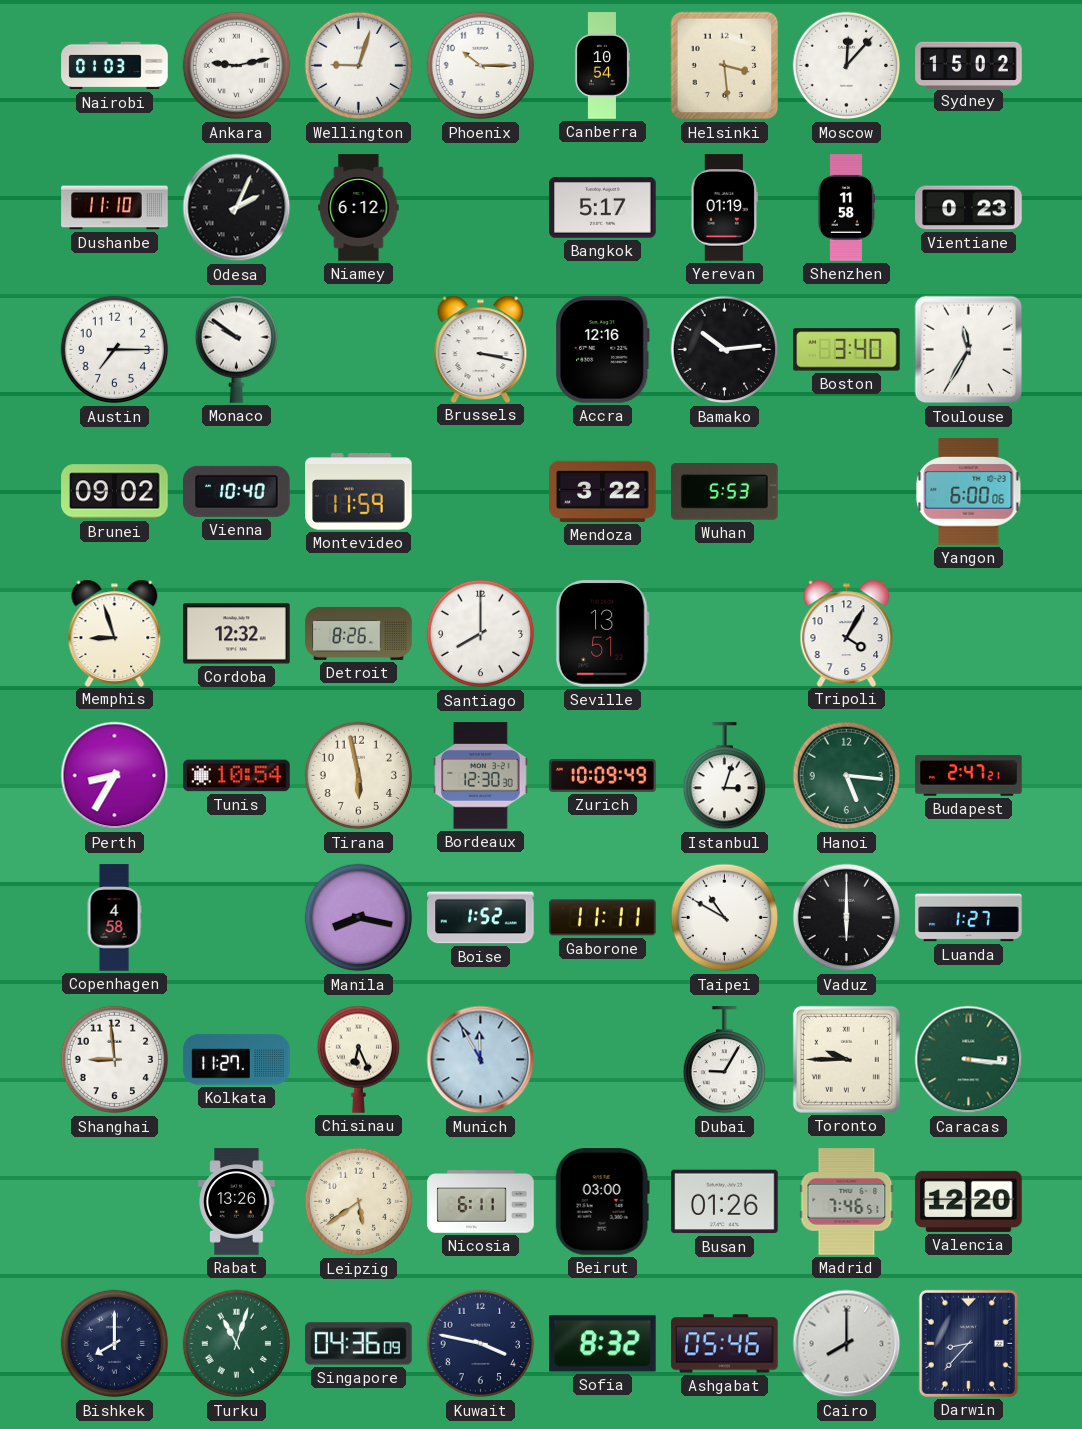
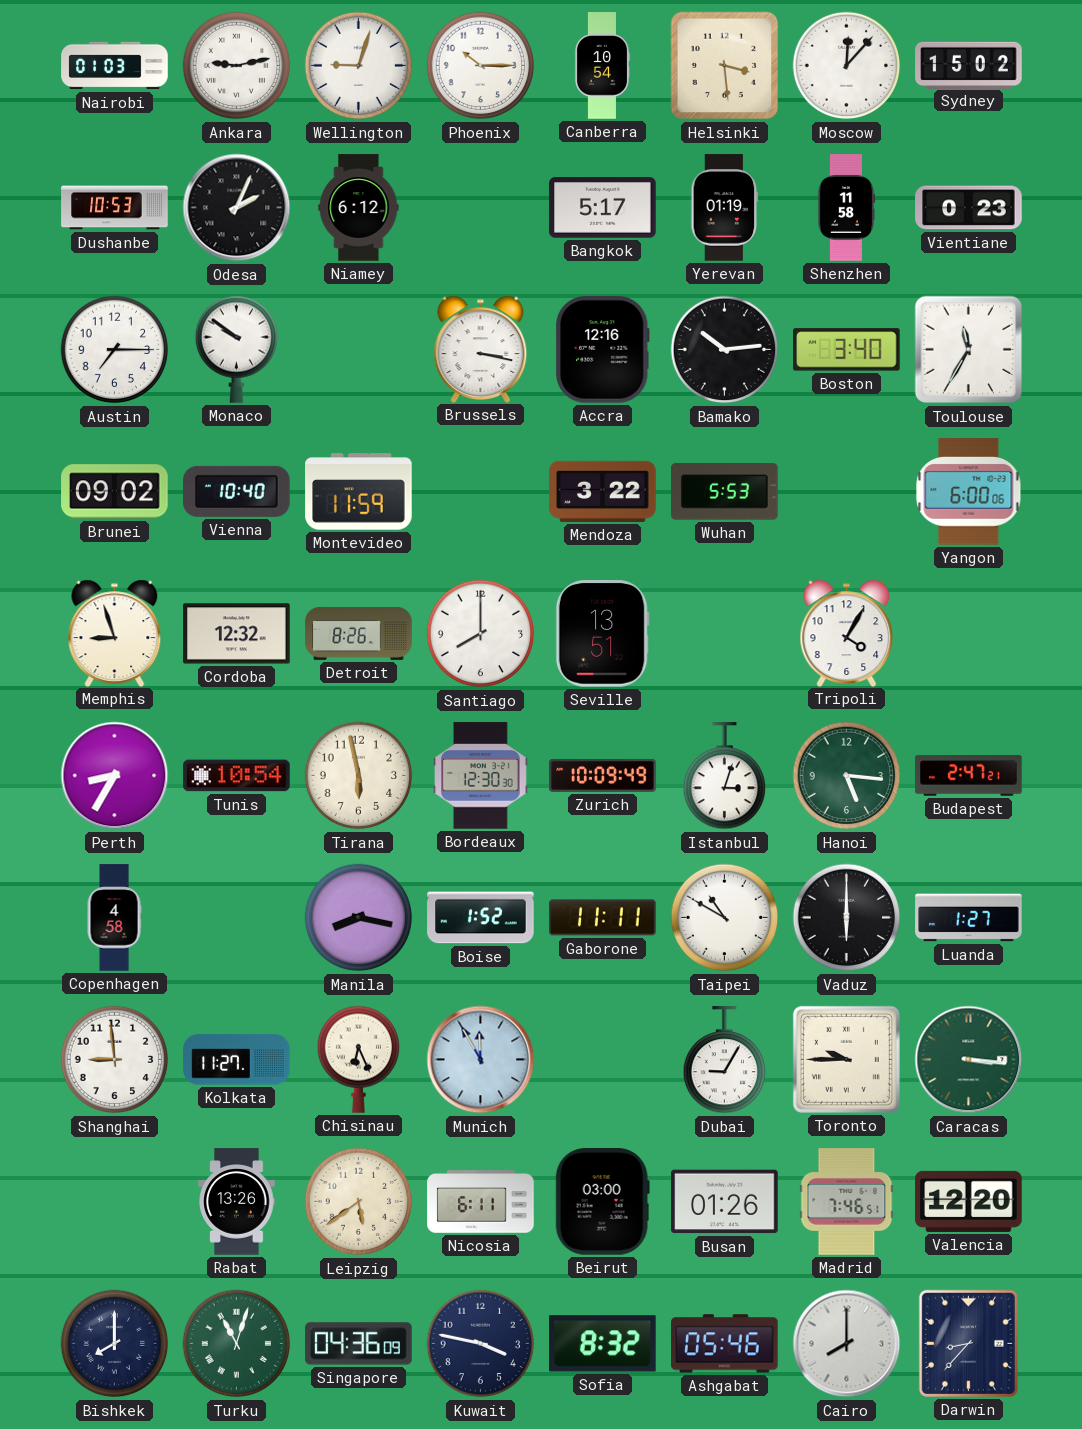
Dushanbe: 11:10 -> 10:53
